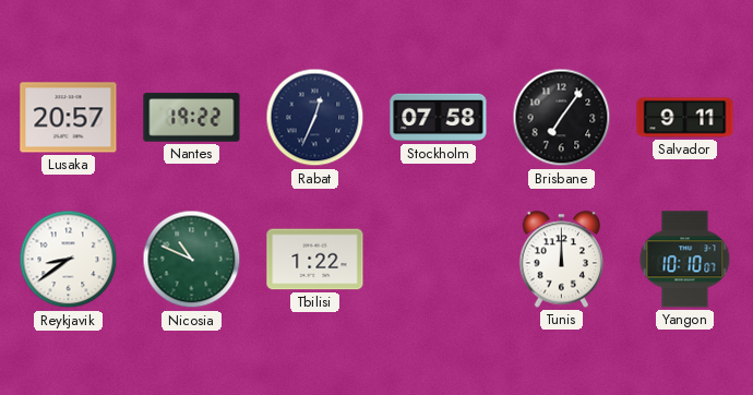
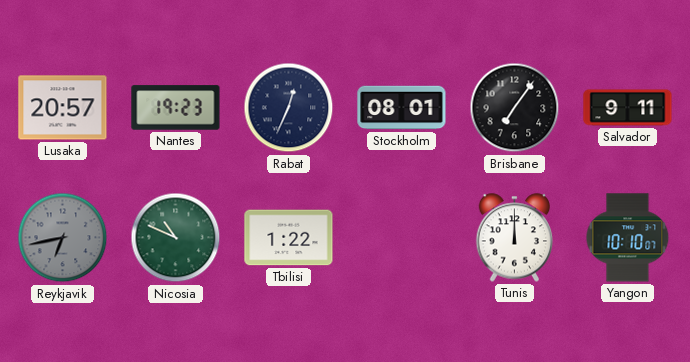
Nantes: 19:22 -> 19:23
Stockholm: 07:58 -> 08:01
Reykjavik: 8:39 -> 6:43
Reykjavik dial: white -> grey
